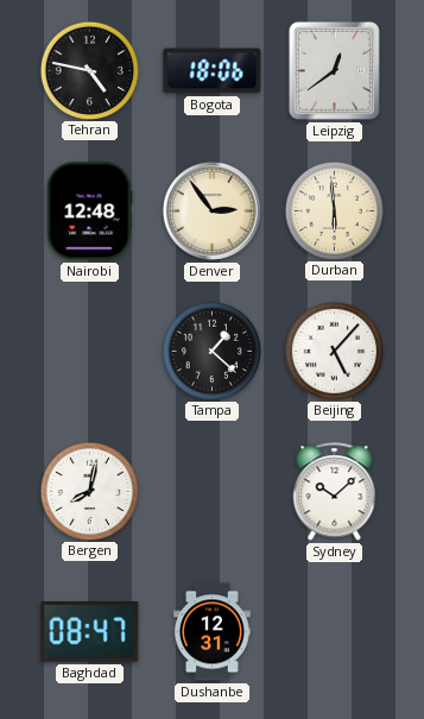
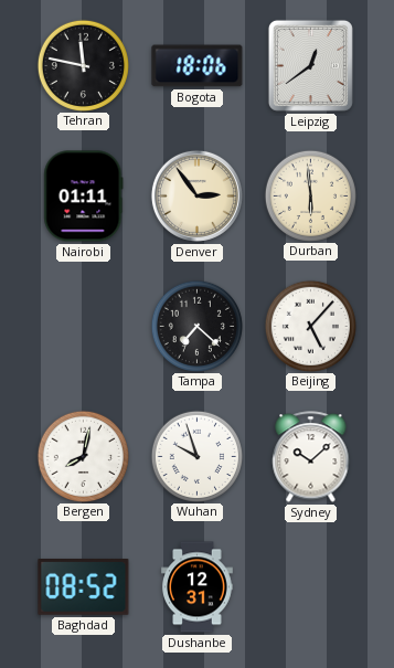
Tehran: 4:47 -> 11:47
Nairobi: 12:48 -> 01:11
Tampa: 1:22 -> 7:22
Wuhan: none -> 9:57
Baghdad: 08:47 -> 08:52
